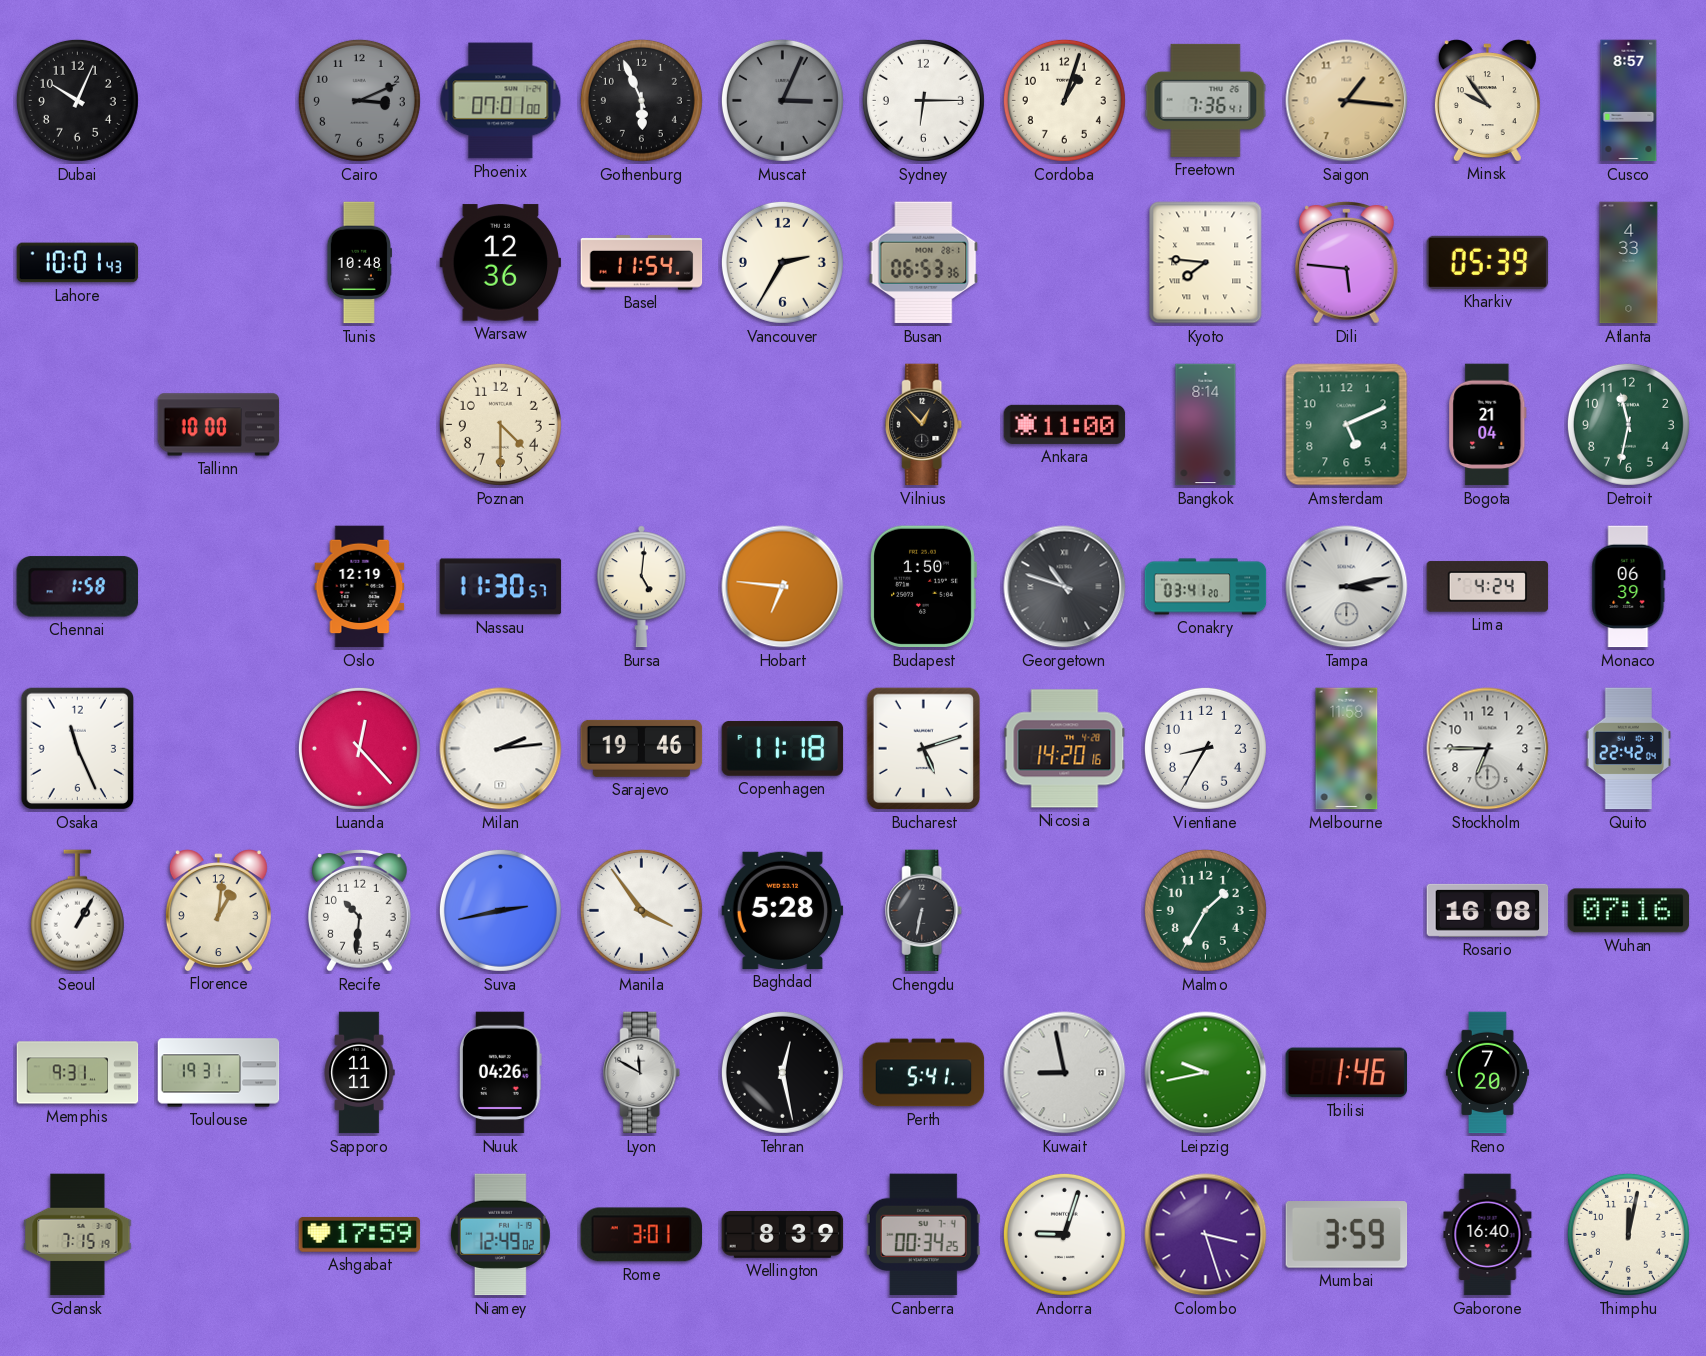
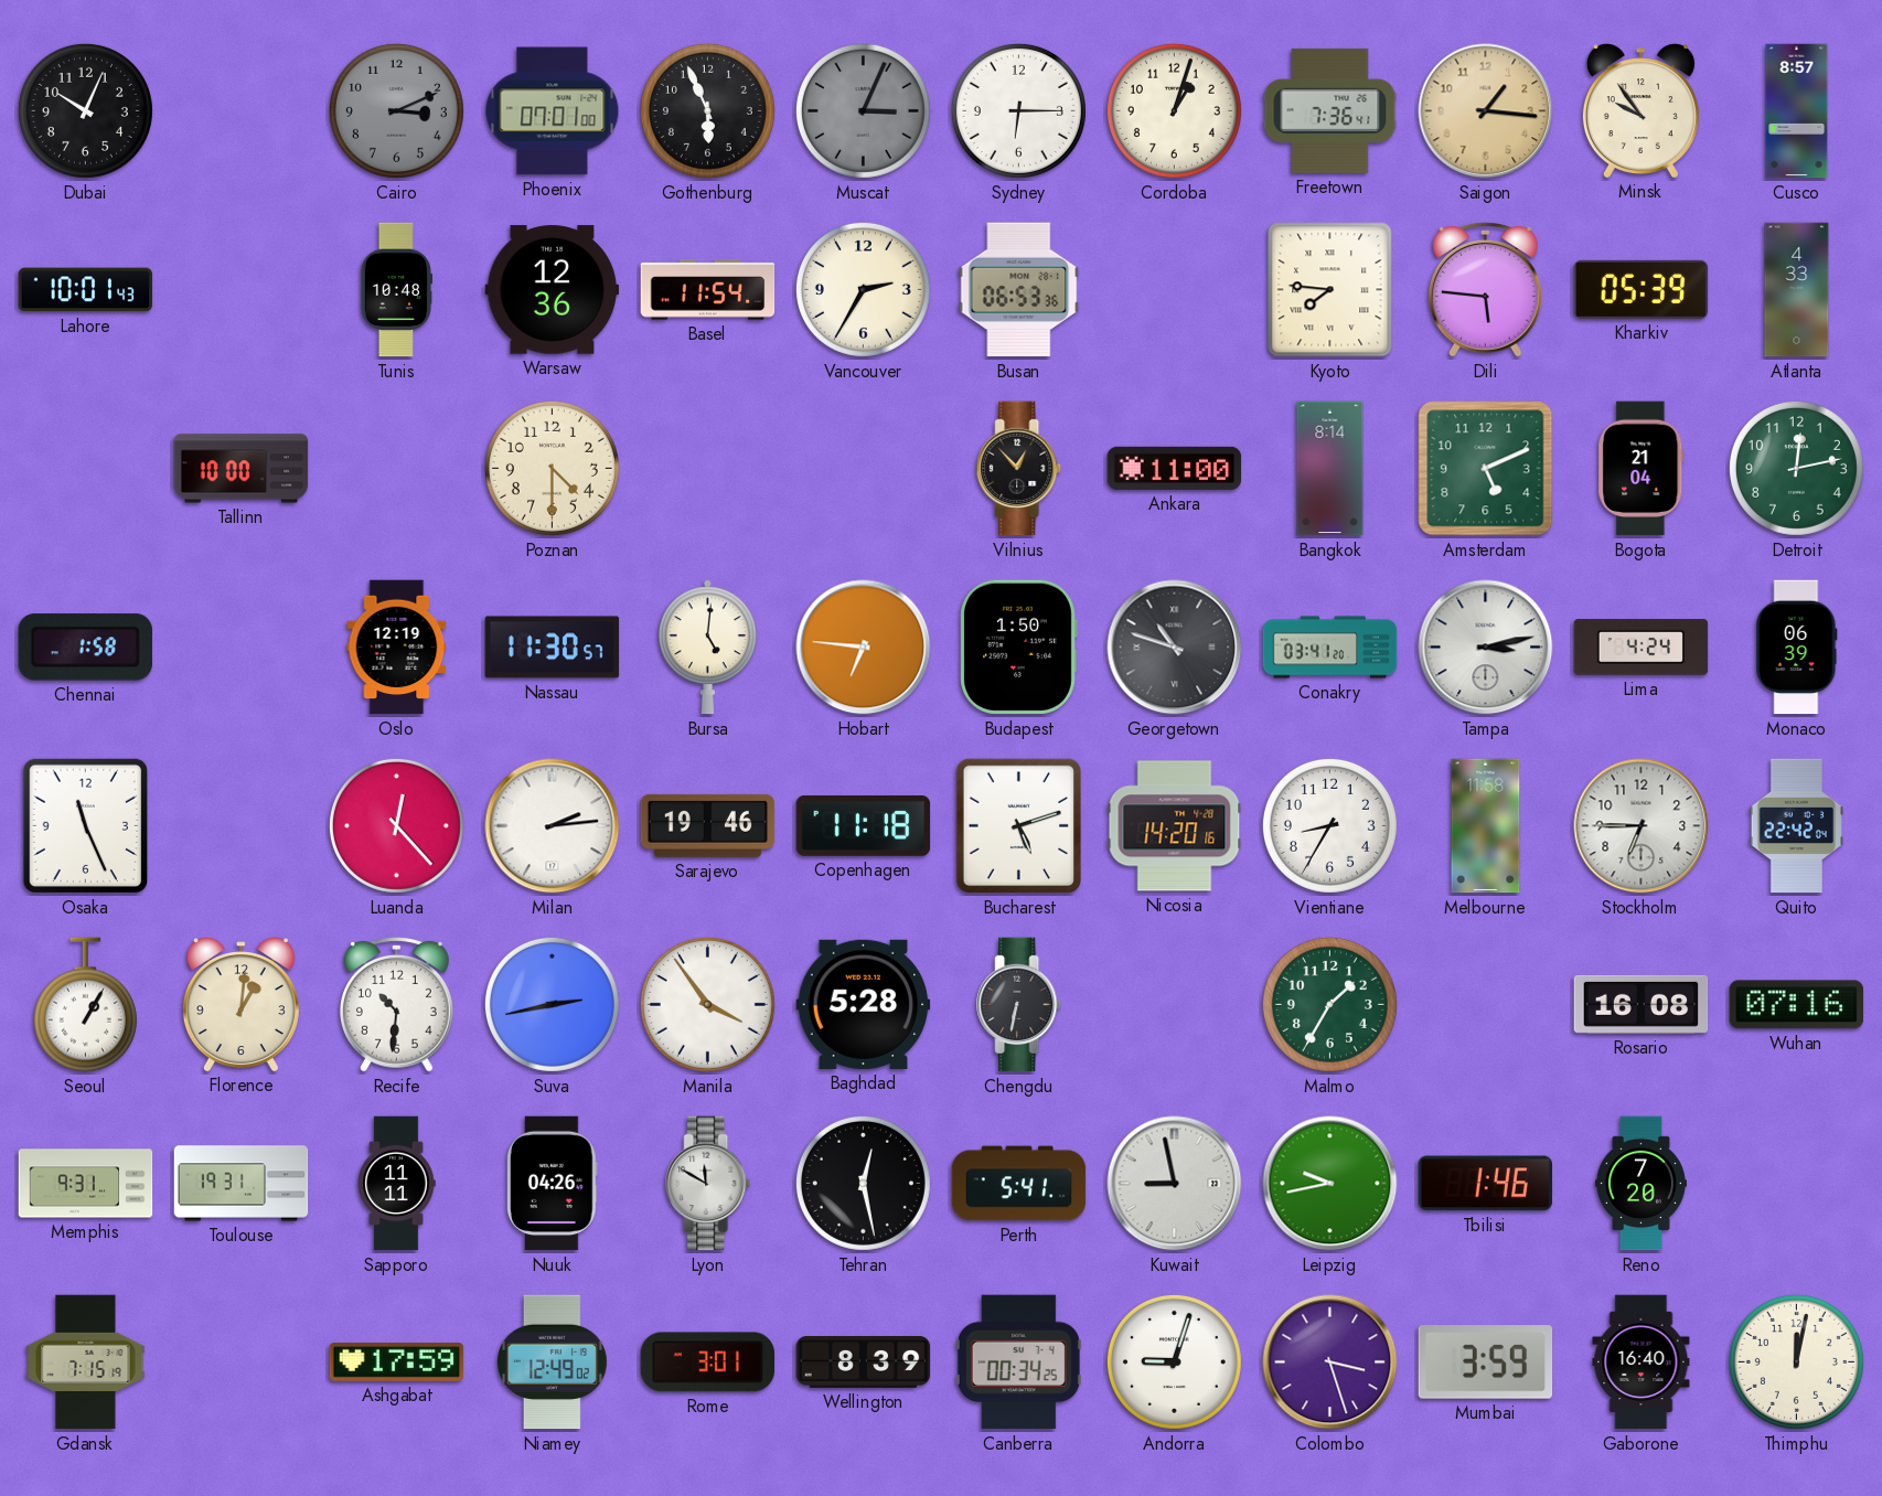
Detroit: 11:32 -> 12:13
